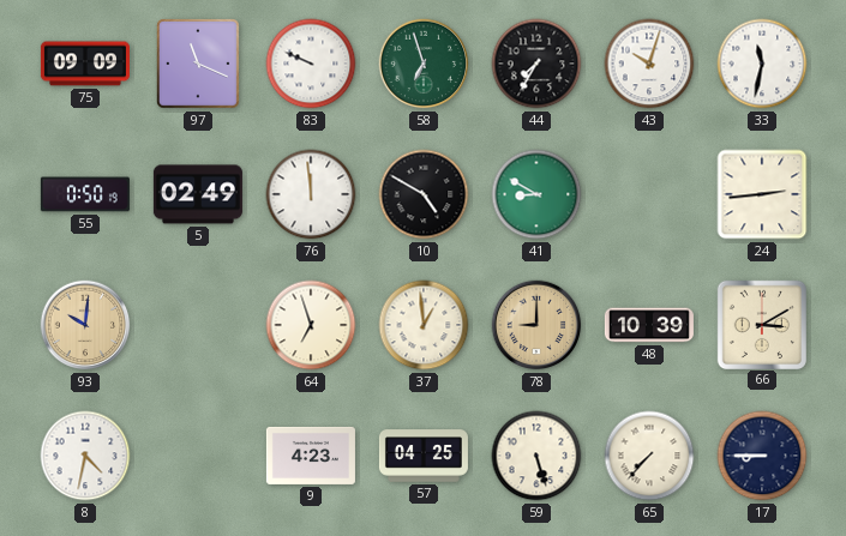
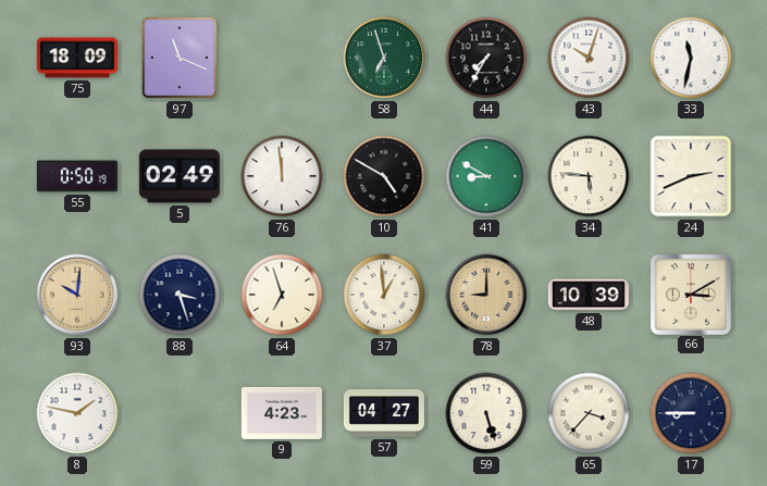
75: 09:09 -> 18:09
83: 9:49 -> none
34: none -> 5:46
24: 2:44 -> 2:41
88: none -> 3:27
8: 4:32 -> 1:47
57: 04:25 -> 04:27
65: 7:37 -> 3:37
